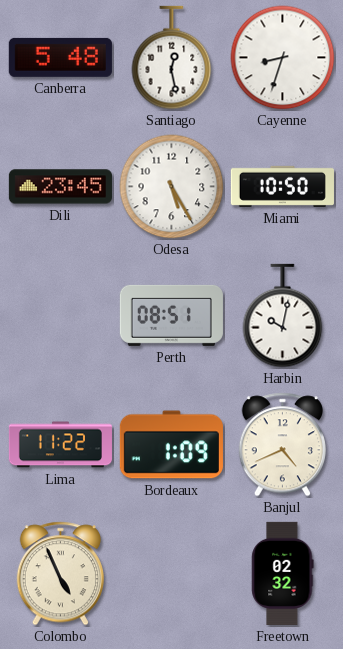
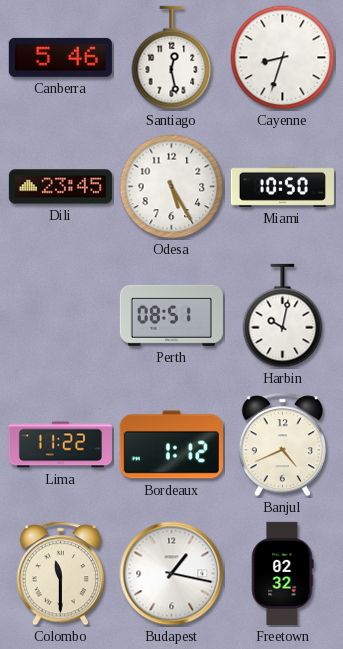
Canberra: 5:48 -> 5:46
Bordeaux: 1:09 -> 1:12
Colombo: 4:56 -> 11:30
Budapest: none -> 1:17
